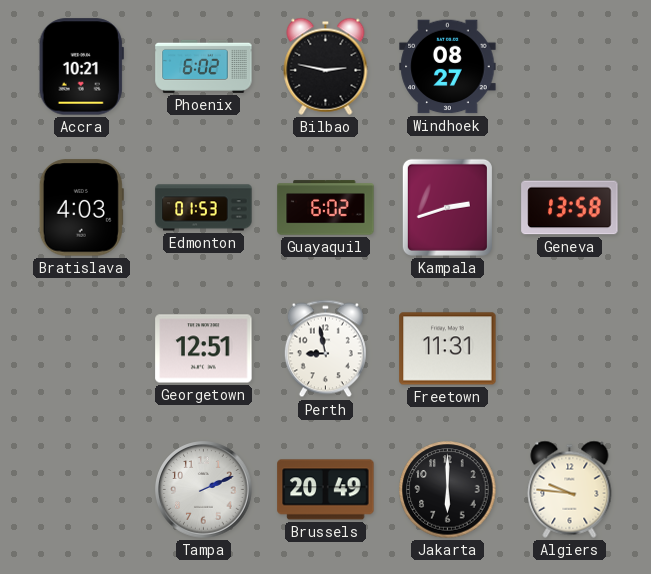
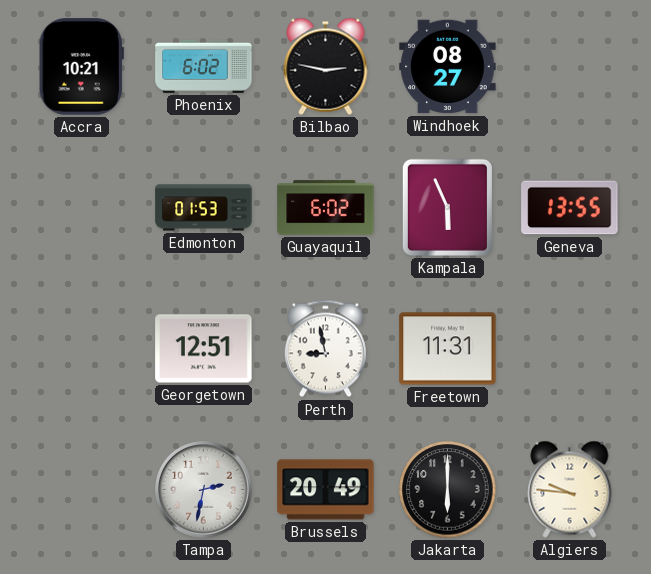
Bratislava: 4:03 -> none
Kampala: 2:42 -> 5:56
Geneva: 13:58 -> 13:55
Tampa: 2:11 -> 2:32
